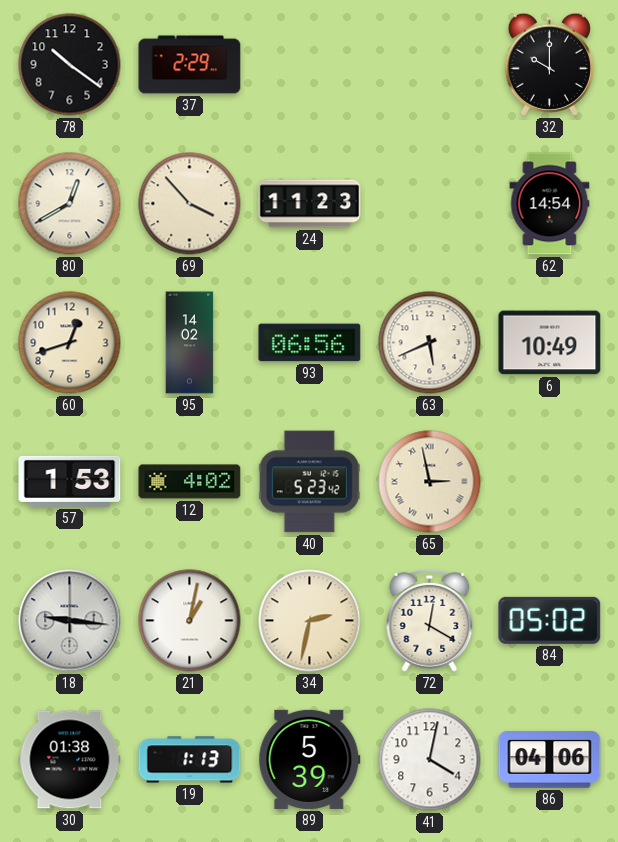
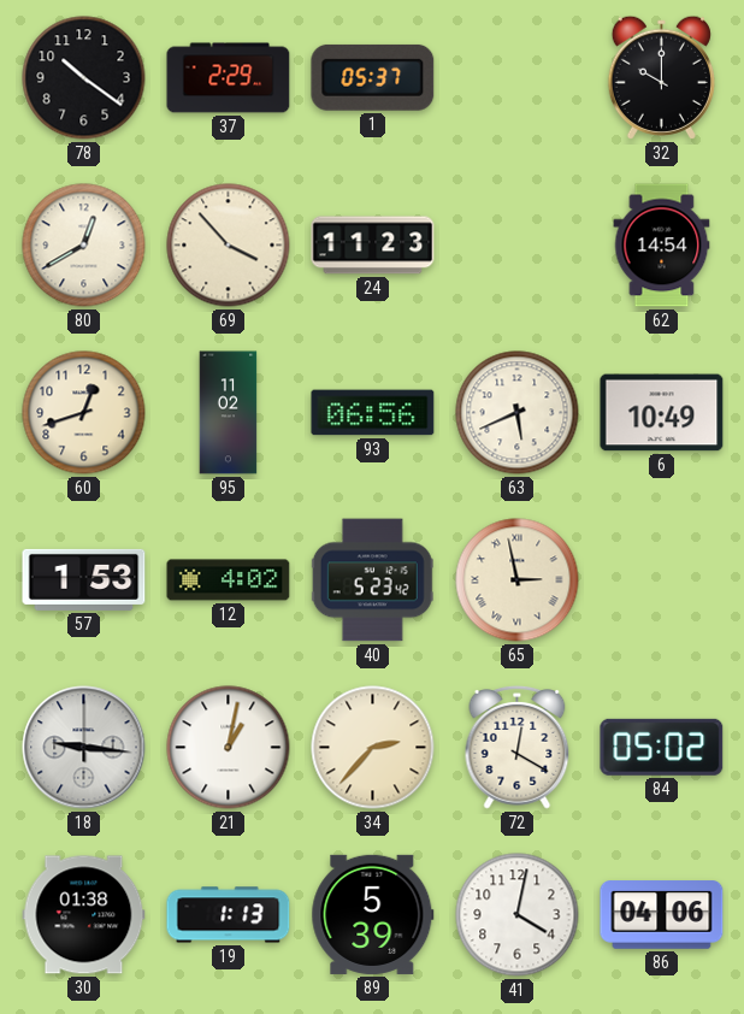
1: none -> 05:37
95: 14:02 -> 11:02
34: 2:32 -> 2:37
